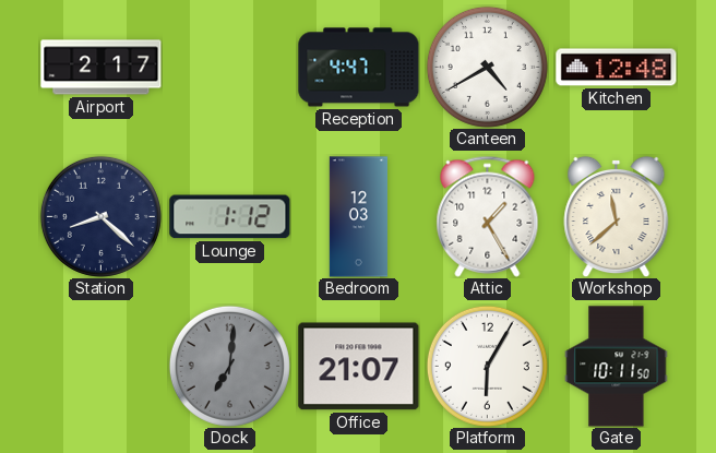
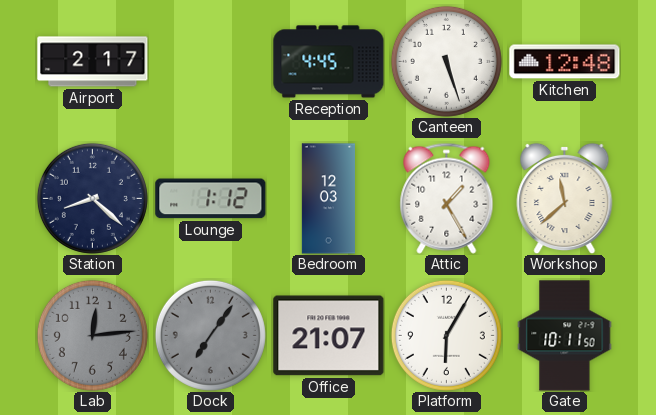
Reception: 4:47 -> 4:45
Canteen: 4:40 -> 5:27
Lab: none -> 12:14
Dock: 7:01 -> 7:06
